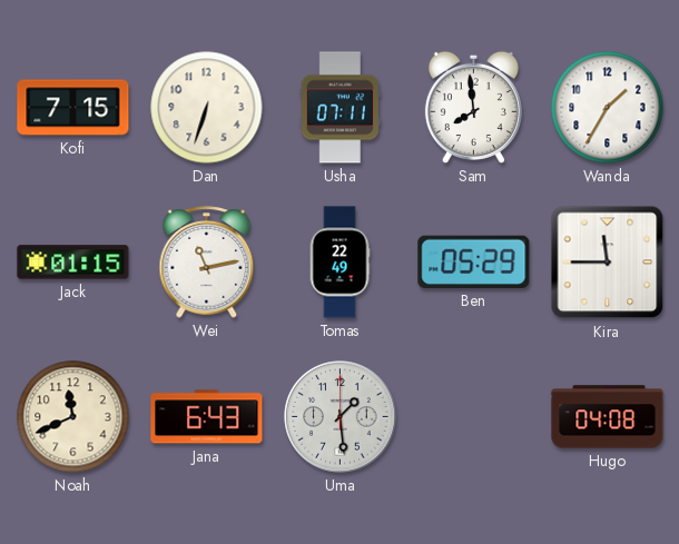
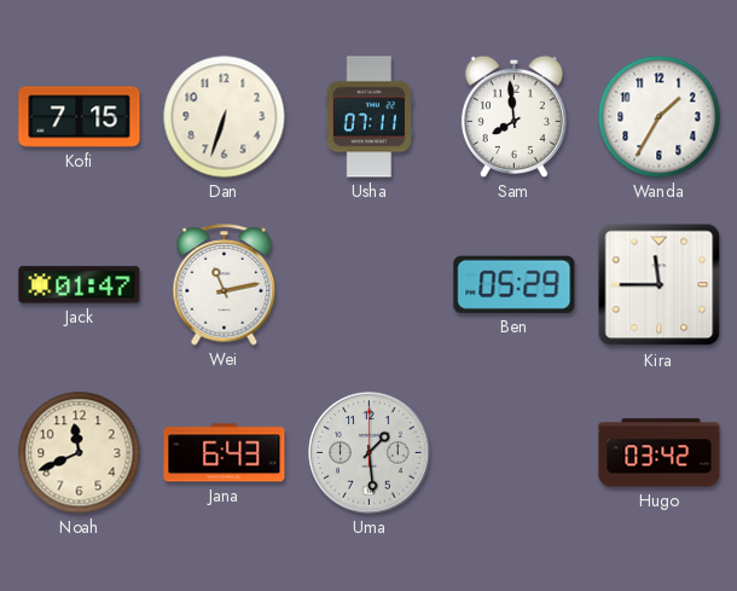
Jack: 01:15 -> 01:47
Tomas: 22:49 -> none
Hugo: 04:08 -> 03:42
